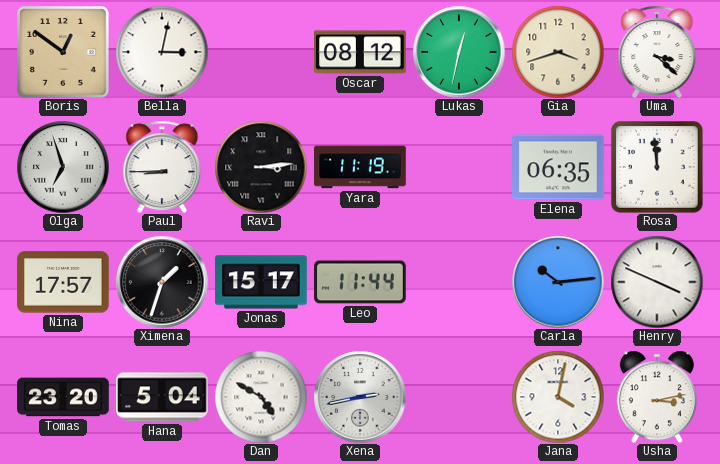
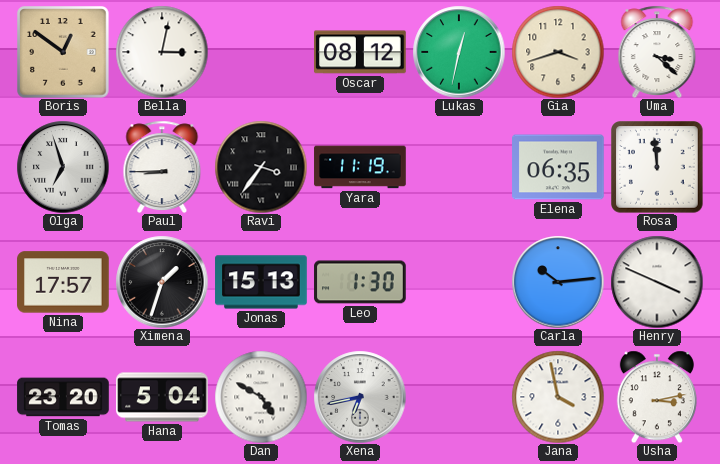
Ravi: 3:14 -> 3:36
Jonas: 15:17 -> 15:13
Leo: 11:44 -> 1:30
Xena: 2:43 -> 6:43
Jana: 4:02 -> 3:58
